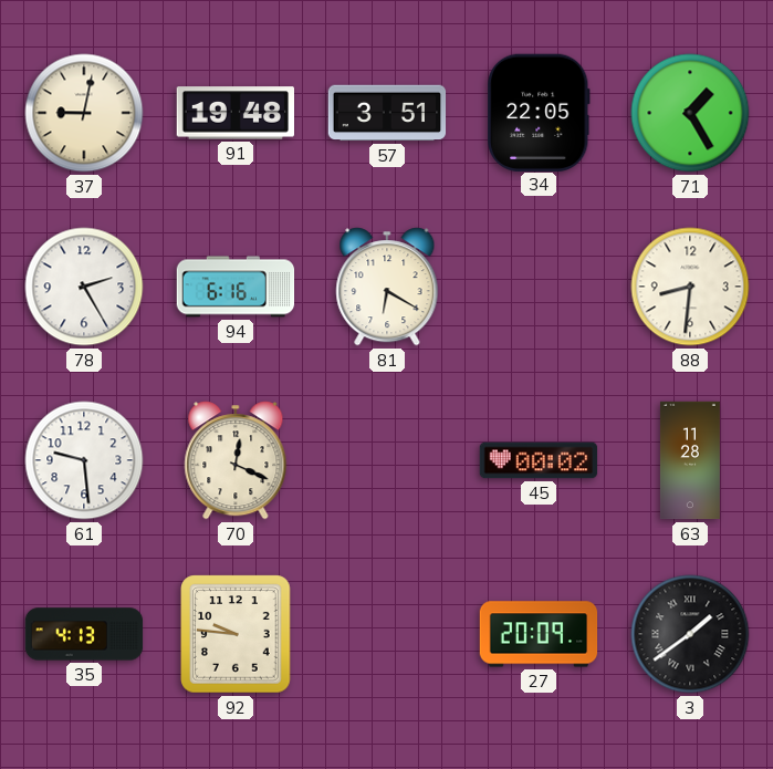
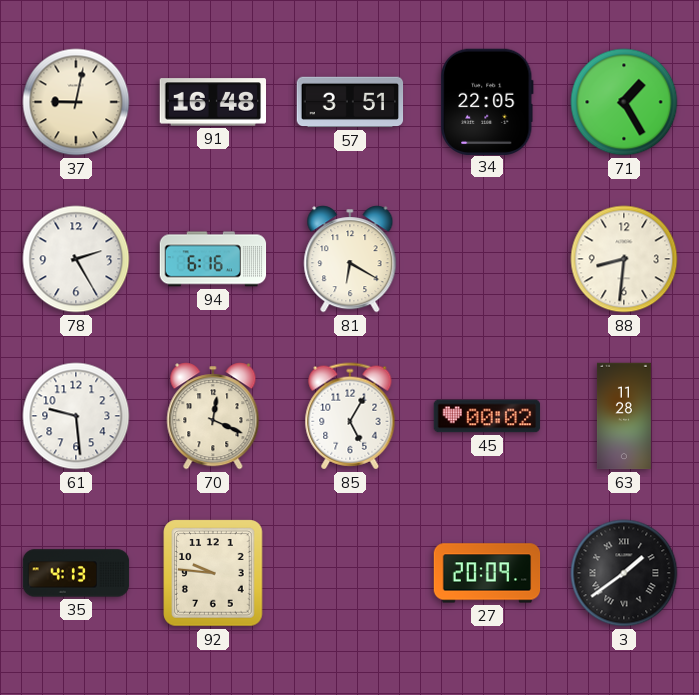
91: 19:48 -> 16:48
85: none -> 5:05
